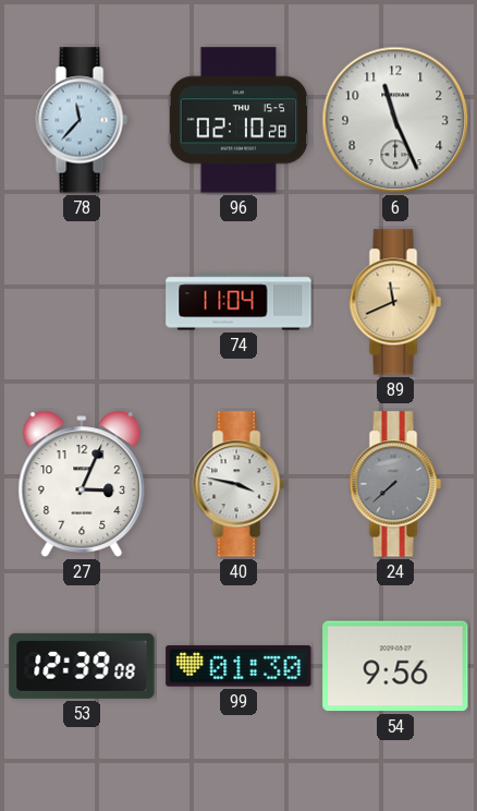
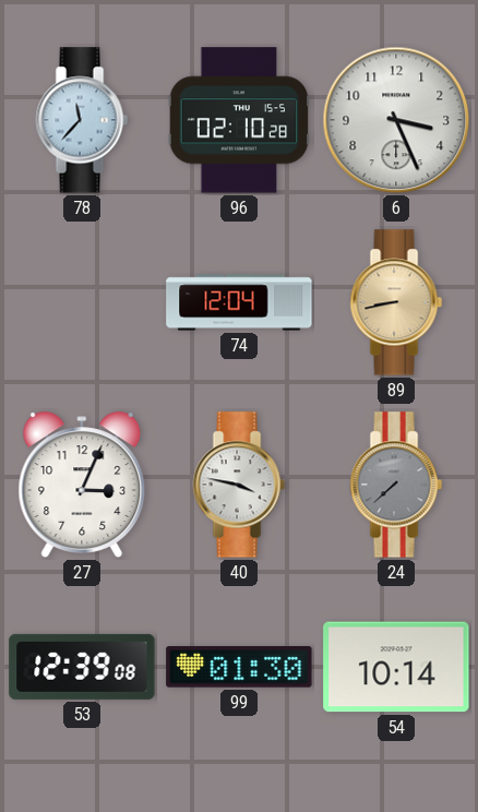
6: 11:26 -> 3:26
74: 11:04 -> 12:04
89: 11:41 -> 8:43
54: 9:56 -> 10:14
